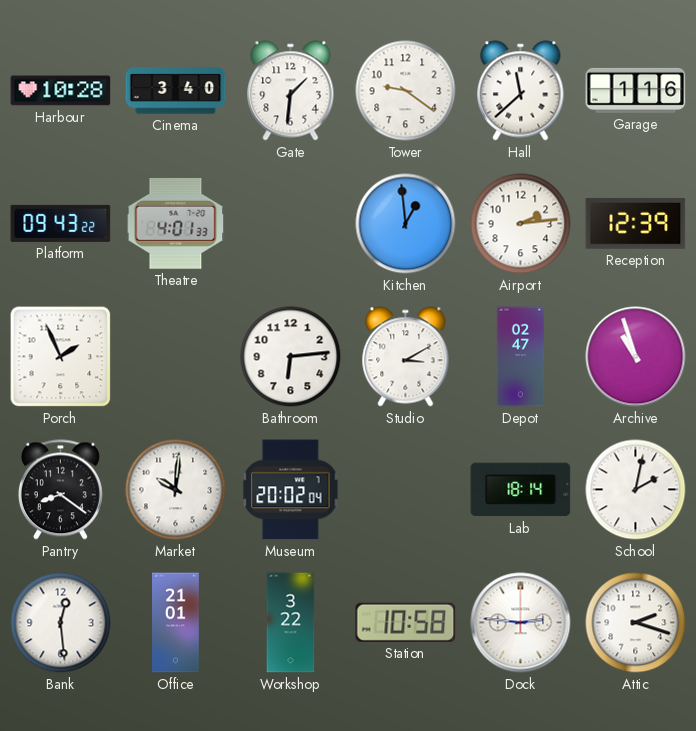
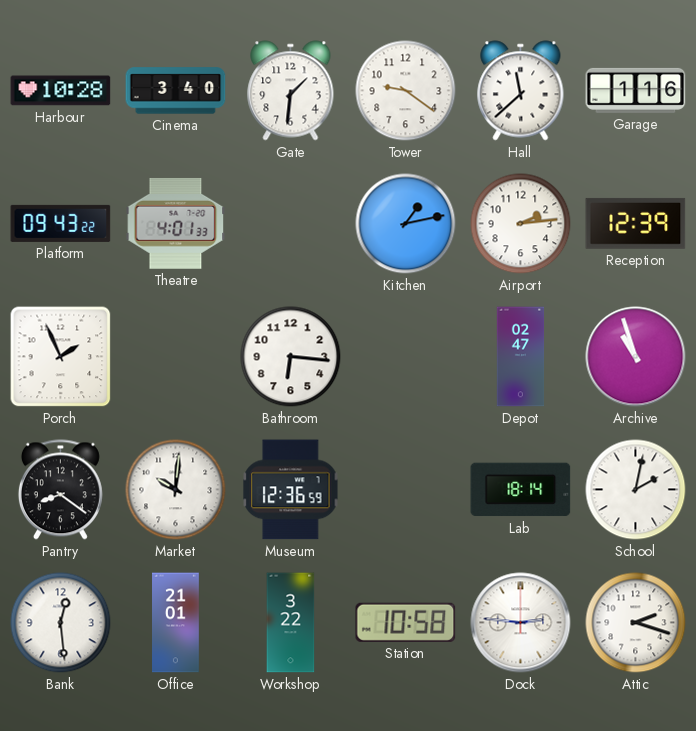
Kitchen: 12:59 -> 1:13
Bathroom: 6:14 -> 6:16
Studio: 3:10 -> none
Museum: 20:02 -> 12:36
